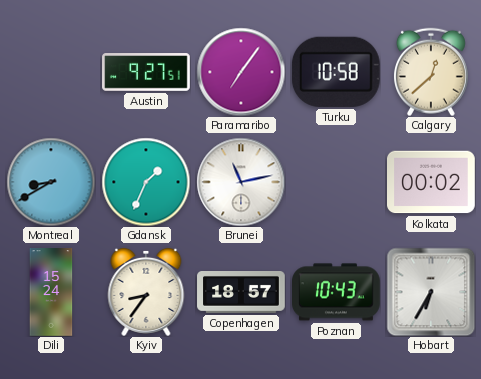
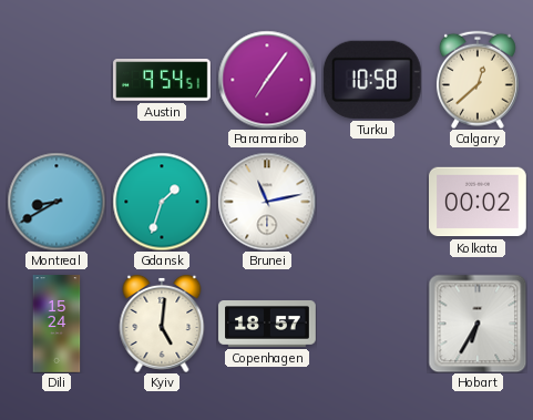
Austin: 9:27 -> 9:54
Gdansk: 1:34 -> 1:33
Kyiv: 8:36 -> 5:01
Poznan: 10:43 -> none
